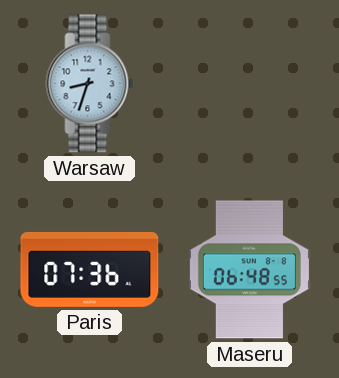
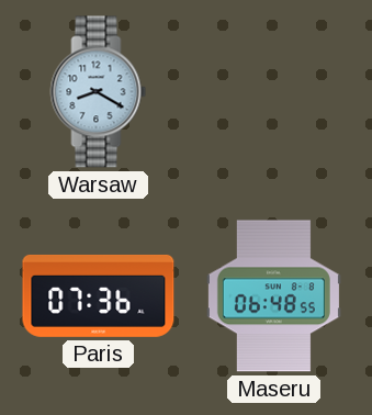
Warsaw: 8:33 -> 8:20
